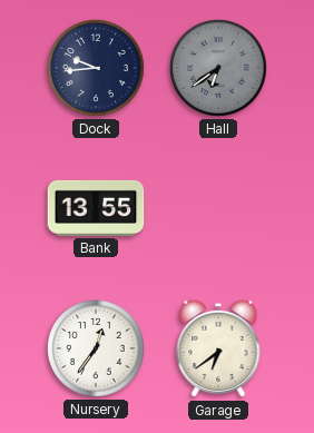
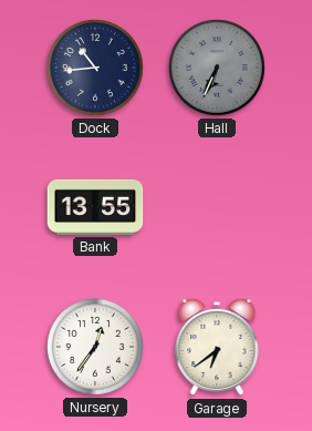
Dock: 9:44 -> 10:44
Hall: 6:39 -> 6:34
